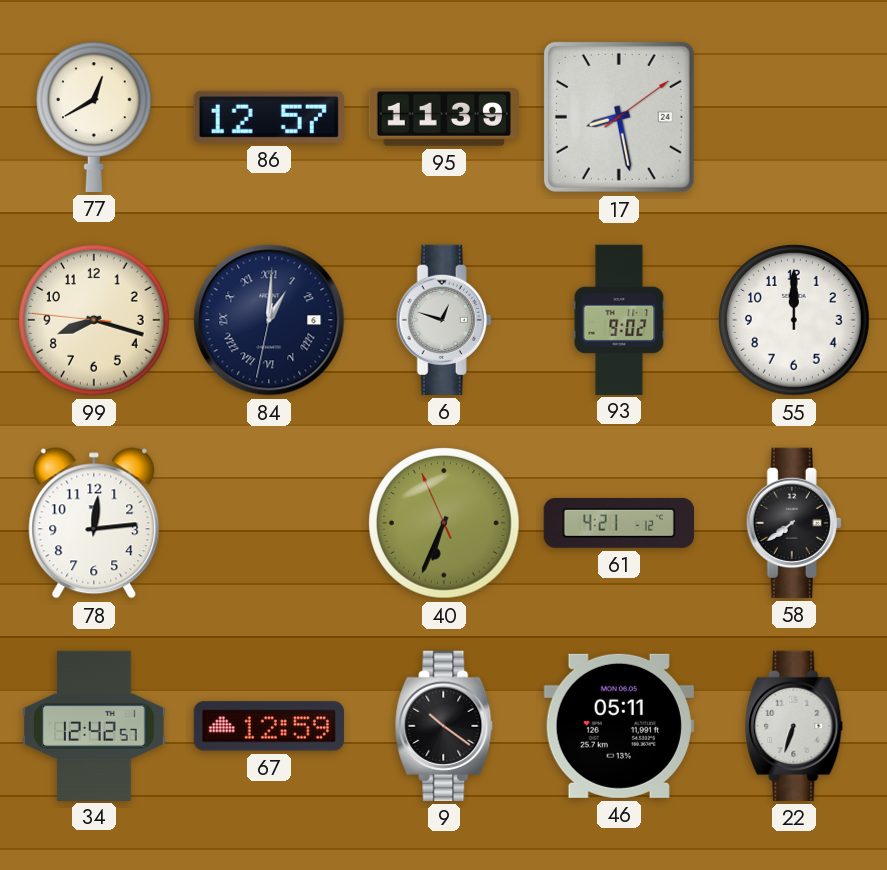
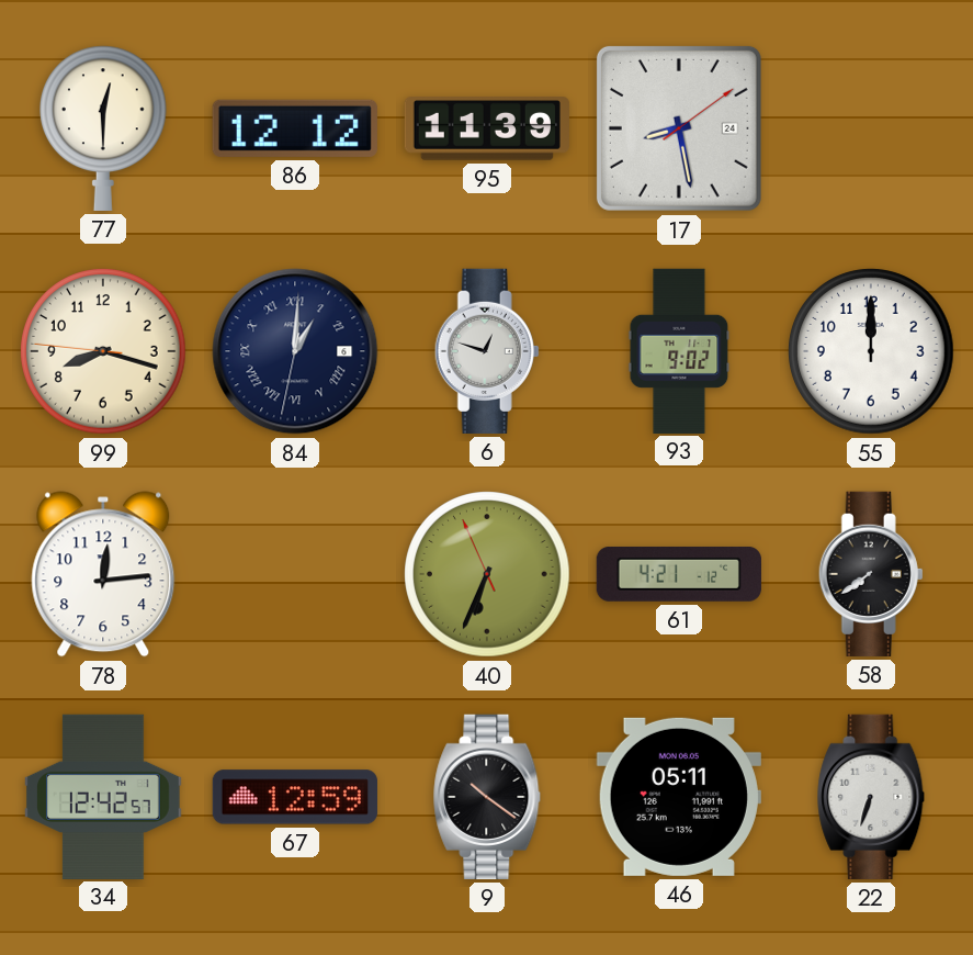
77: 12:40 -> 12:30
86: 12:57 -> 12:12
